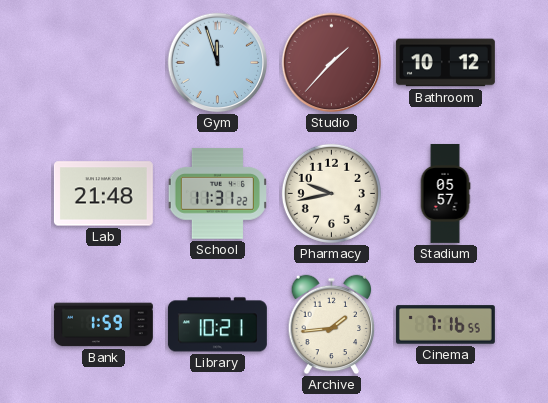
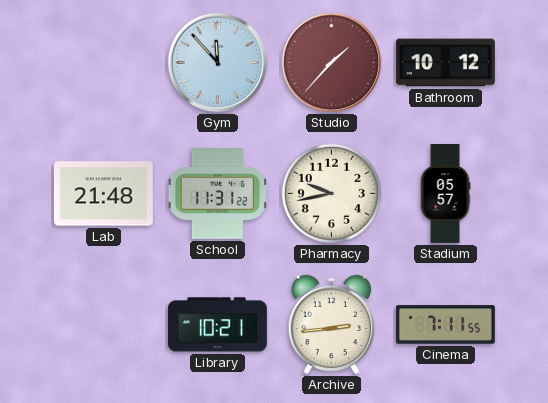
Gym: 11:57 -> 11:53
Bank: 1:59 -> none
Archive: 1:44 -> 2:44
Cinema: 7:16 -> 7:11
